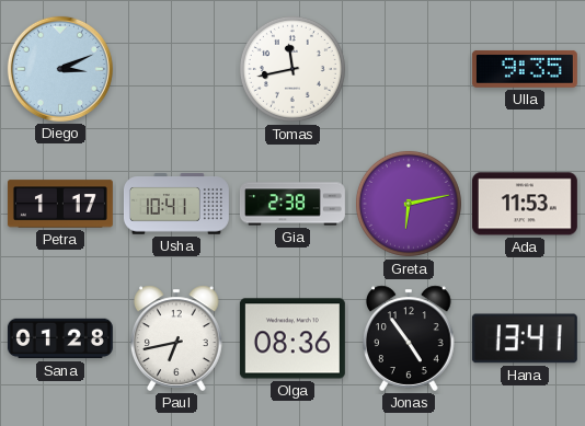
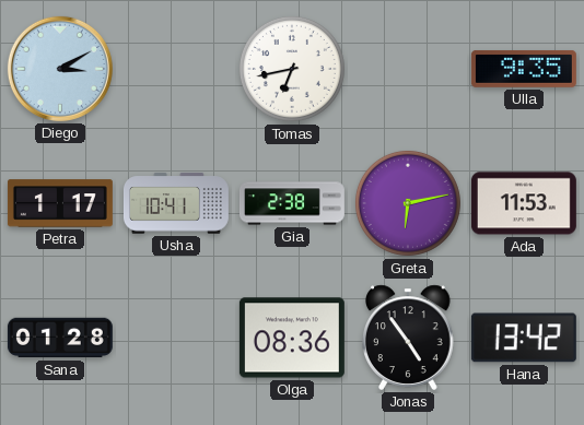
Diego: 3:11 -> 3:10
Tomas: 11:43 -> 6:43
Paul: 6:43 -> none
Hana: 13:41 -> 13:42
